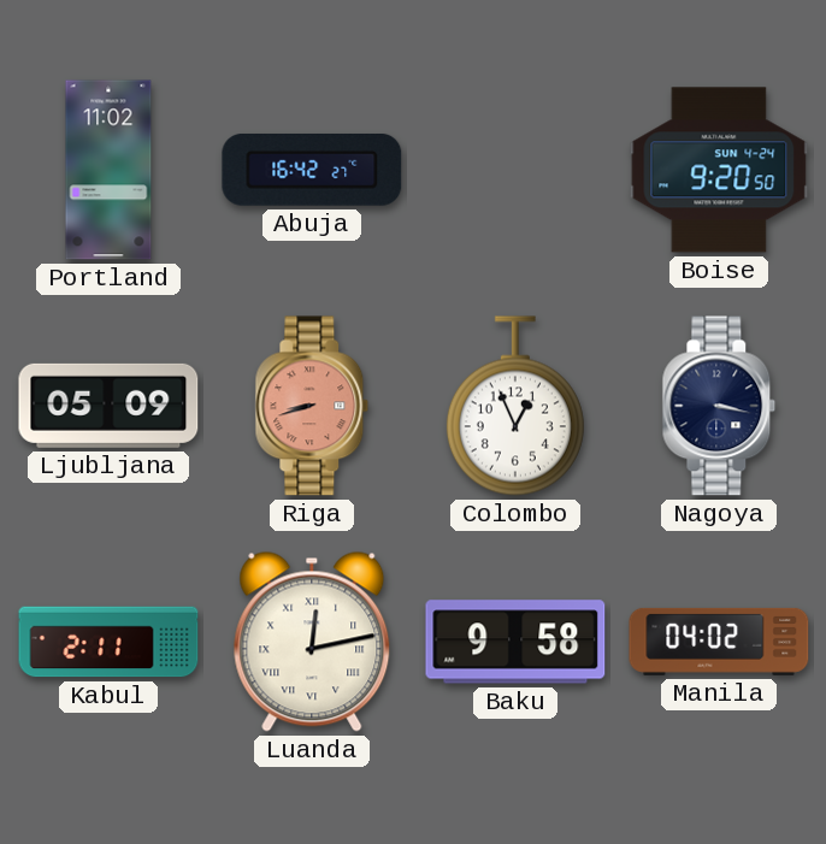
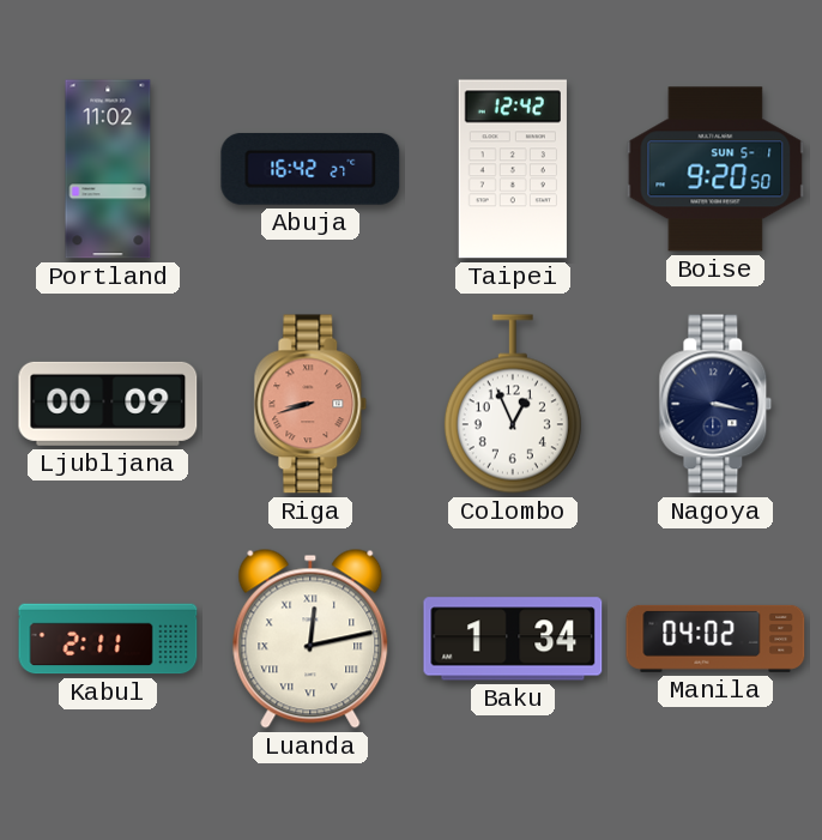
Taipei: none -> 12:42
Boise date: SUN 4-24 -> SUN 5-1
Ljubljana: 05:09 -> 00:09
Baku: 9:58 -> 1:34
